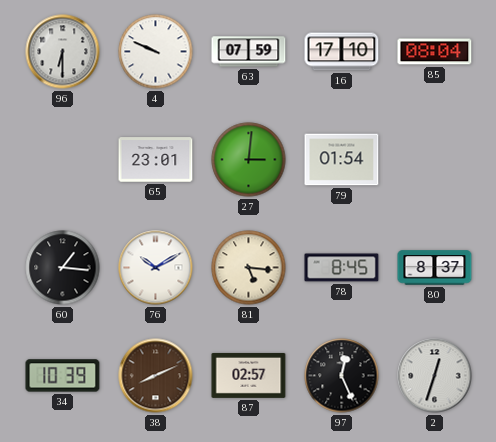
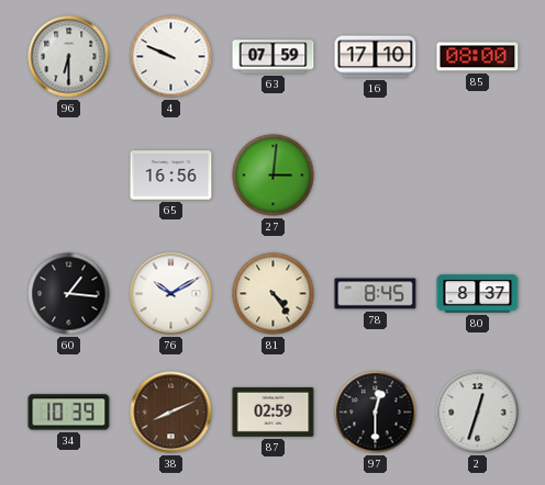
85: 08:04 -> 08:00
65: 23:01 -> 16:56
79: 01:54 -> none
81: 5:16 -> 4:24
87: 02:57 -> 02:59
97: 12:26 -> 12:30
